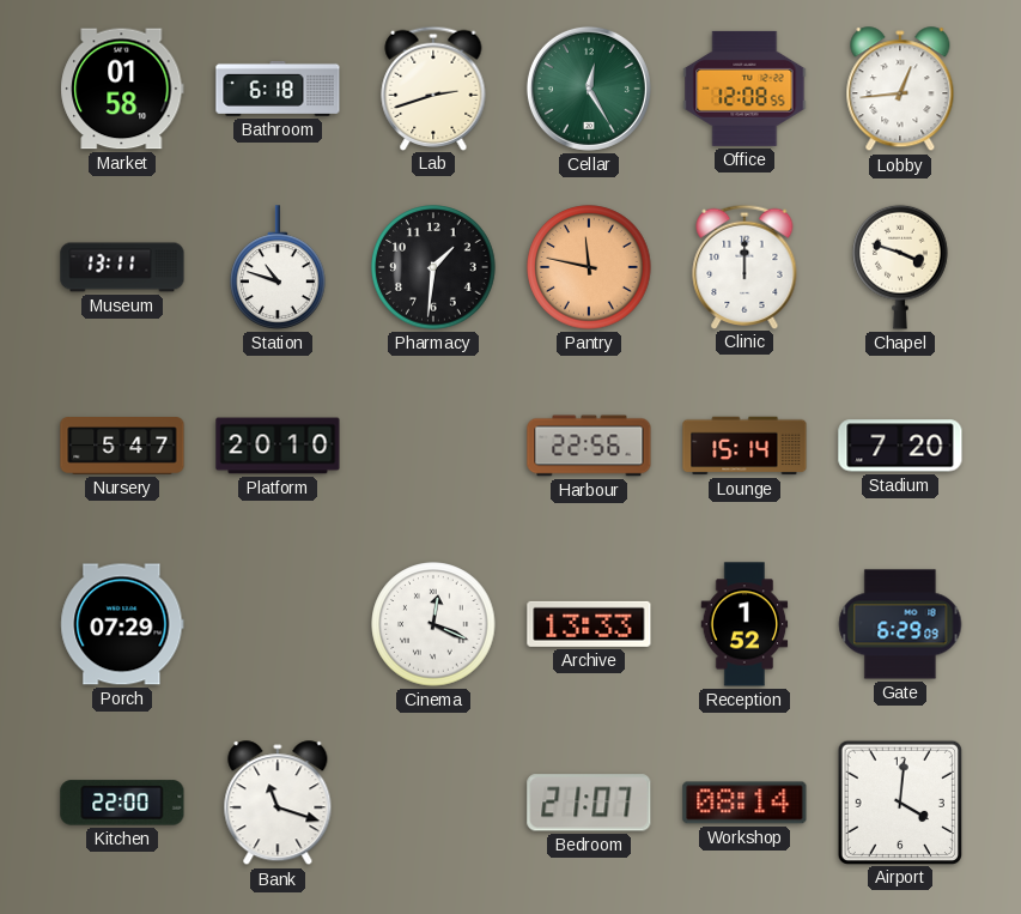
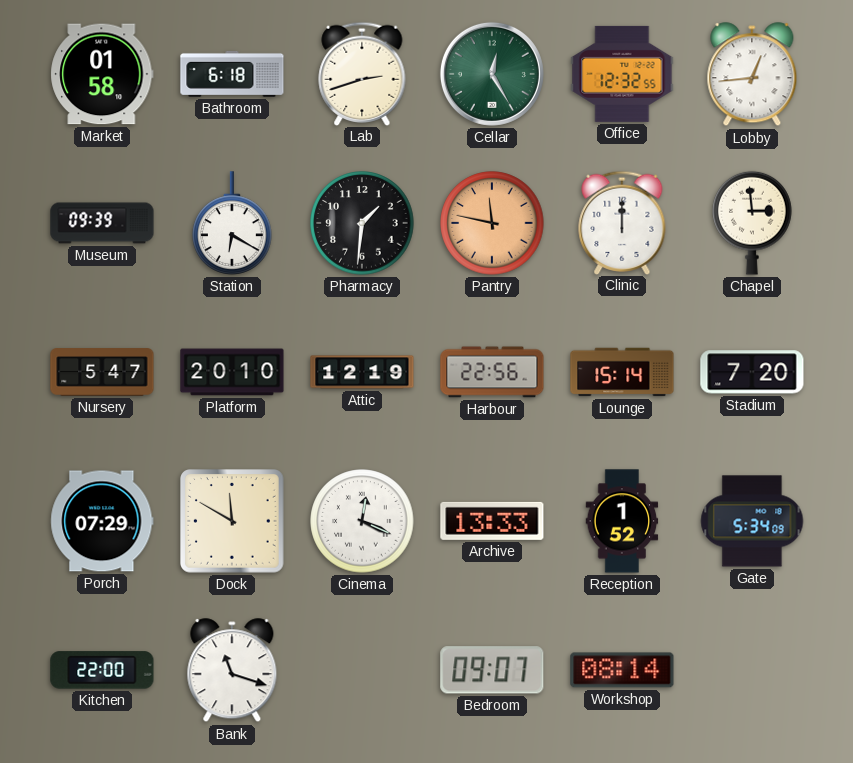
Office: 12:08 -> 12:32
Museum: 13:11 -> 09:39
Station: 10:48 -> 6:20
Chapel: 3:48 -> 2:59
Attic: none -> 12:19
Dock: none -> 11:50
Gate: 6:29 -> 5:34
Bedroom: 21:07 -> 09:07
Airport: 4:01 -> none
